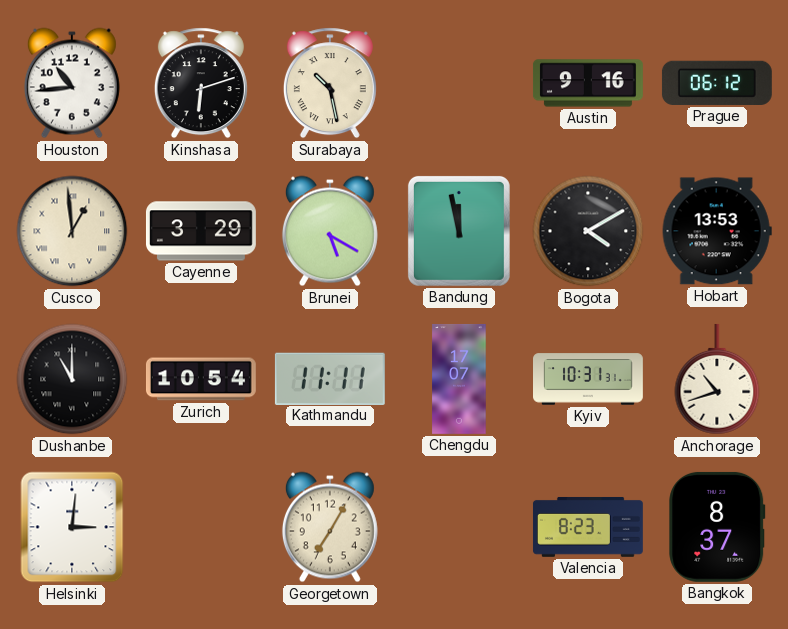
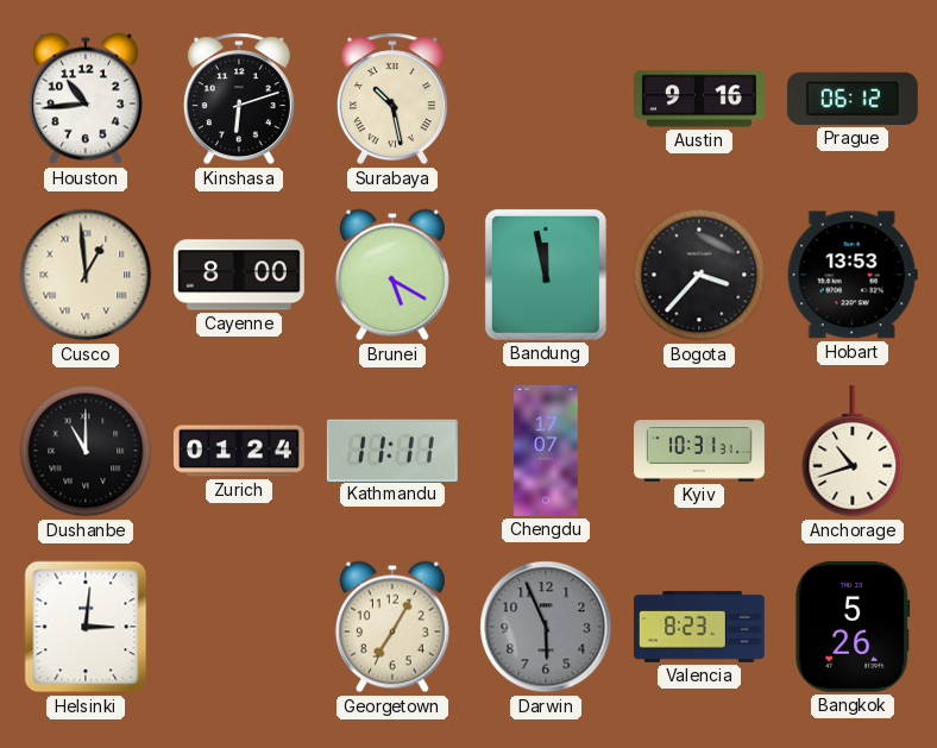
Cayenne: 3:29 -> 8:00
Bogota: 4:10 -> 3:37
Zurich: 10:54 -> 01:24
Darwin: none -> 5:56
Bangkok: 8:37 -> 5:26
